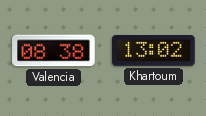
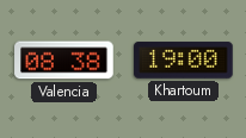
Khartoum: 13:02 -> 19:00
